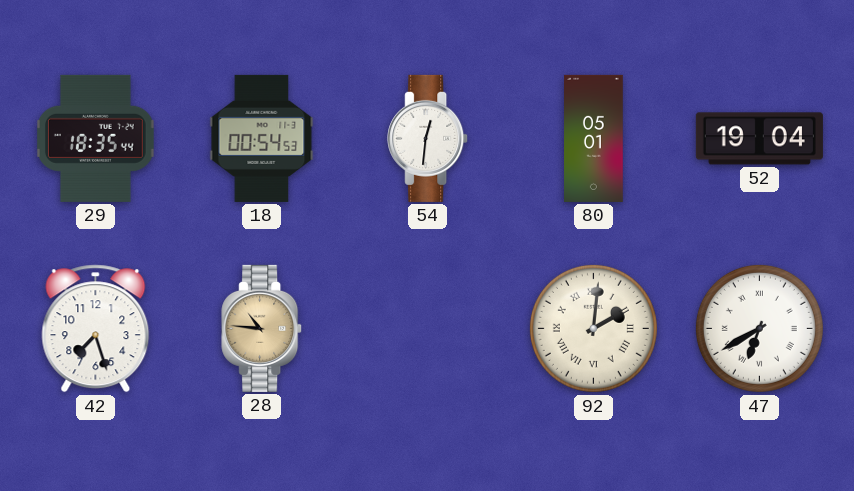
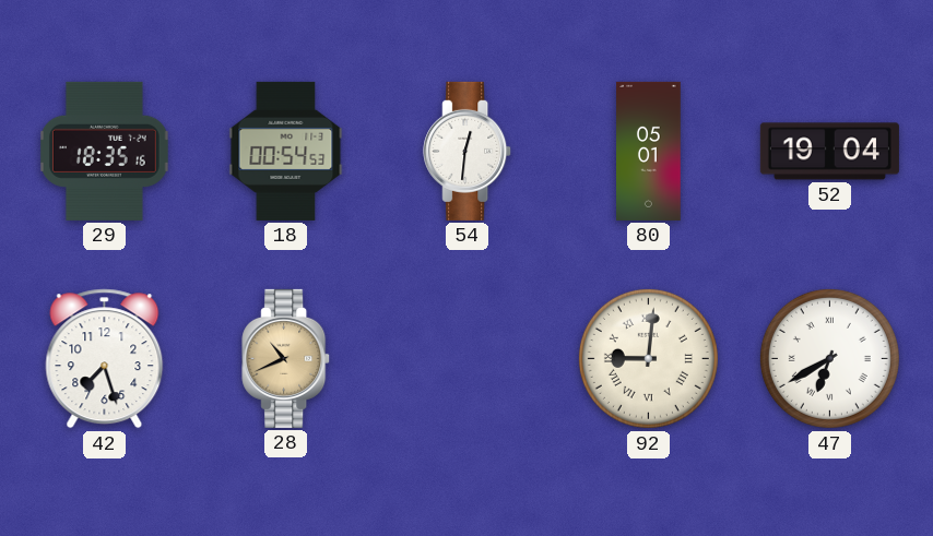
29: 18:35:44 -> 18:35:16
28: 10:46 -> 10:41
92: 2:01 -> 9:01
